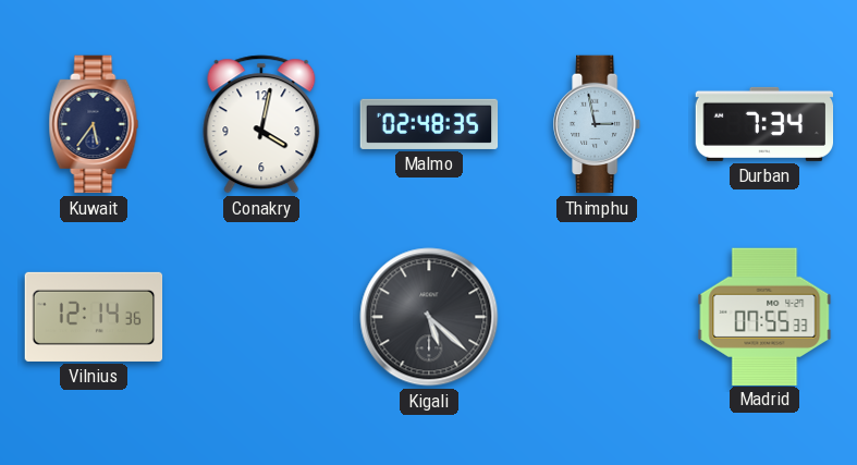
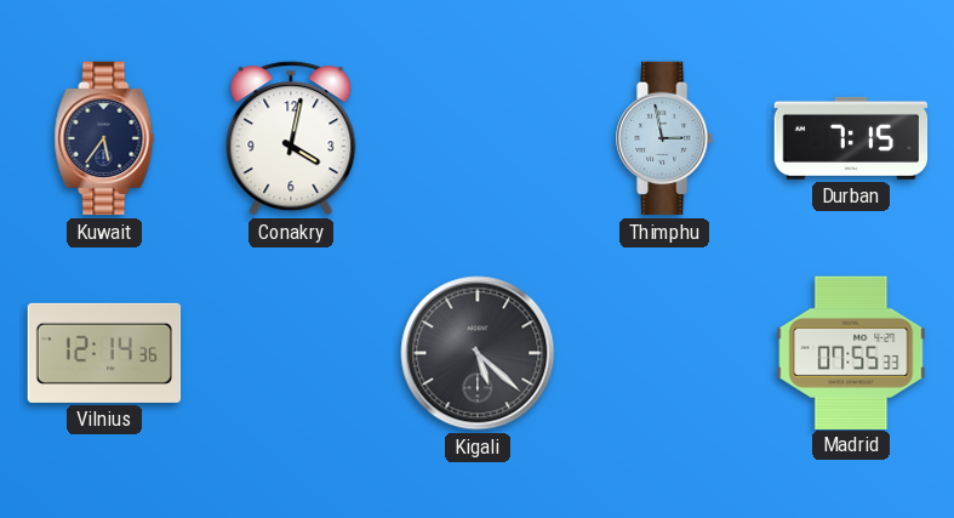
Malmo: 02:48 -> none
Durban: 7:34 -> 7:15
